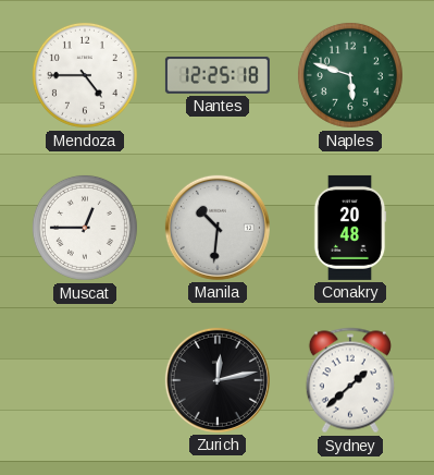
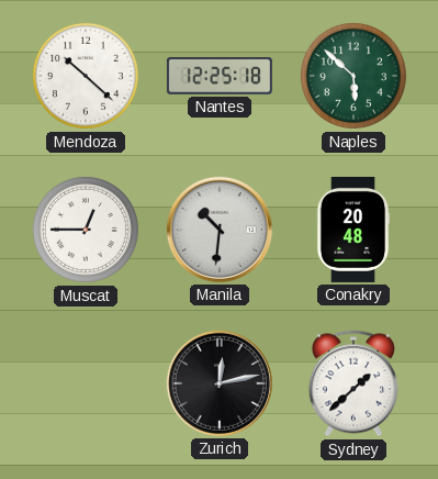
Mendoza: 4:45 -> 10:22
Naples: 5:48 -> 5:52
